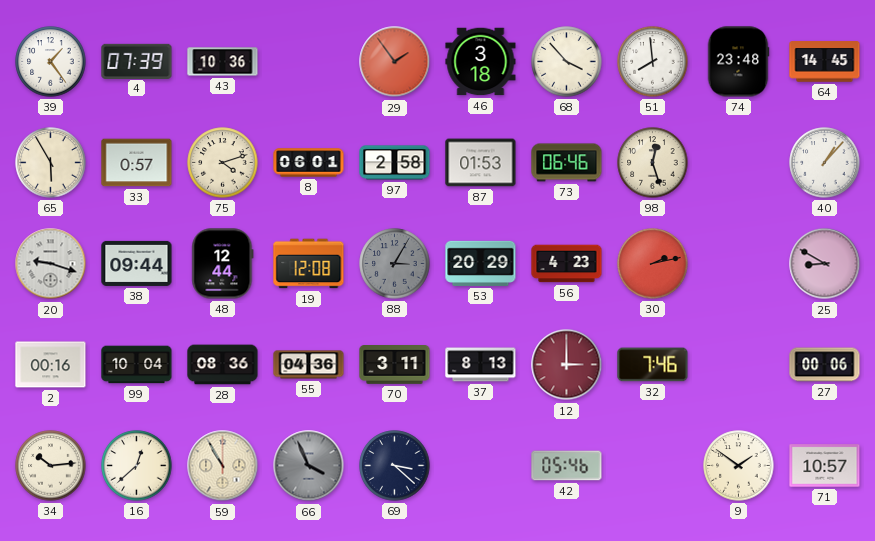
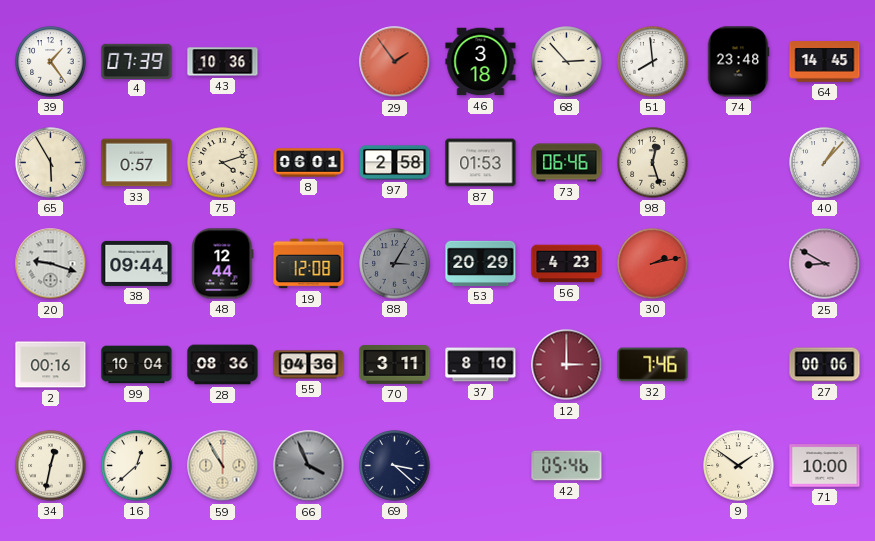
68: 3:53 -> 2:53
37: 8:13 -> 8:10
34: 10:14 -> 12:32
71: 10:57 -> 10:00
